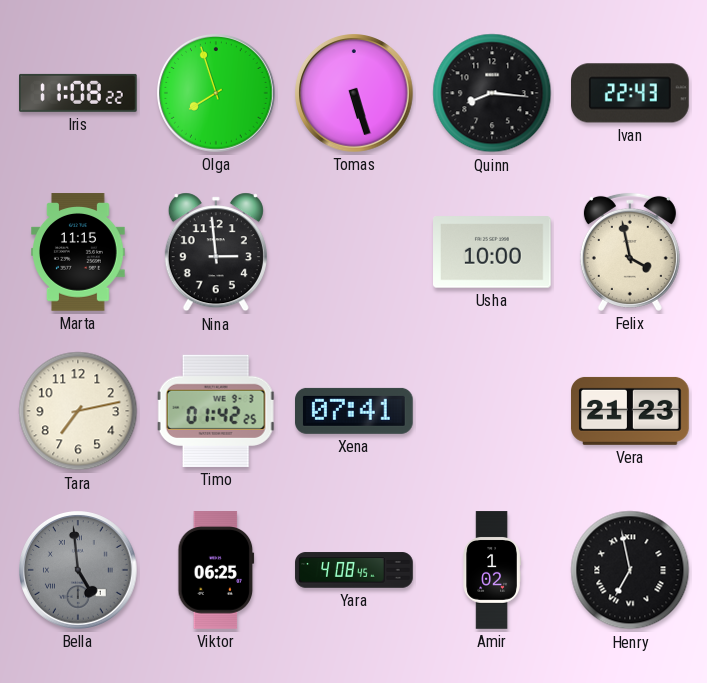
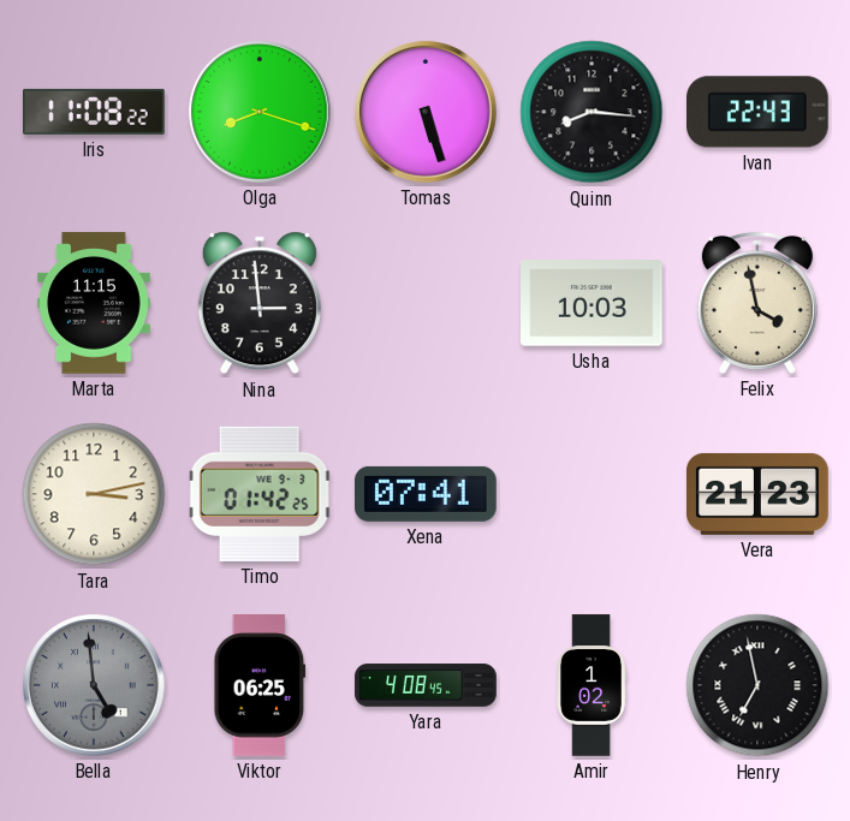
Olga: 7:57 -> 8:18
Usha: 10:00 -> 10:03
Tara: 7:13 -> 3:13
